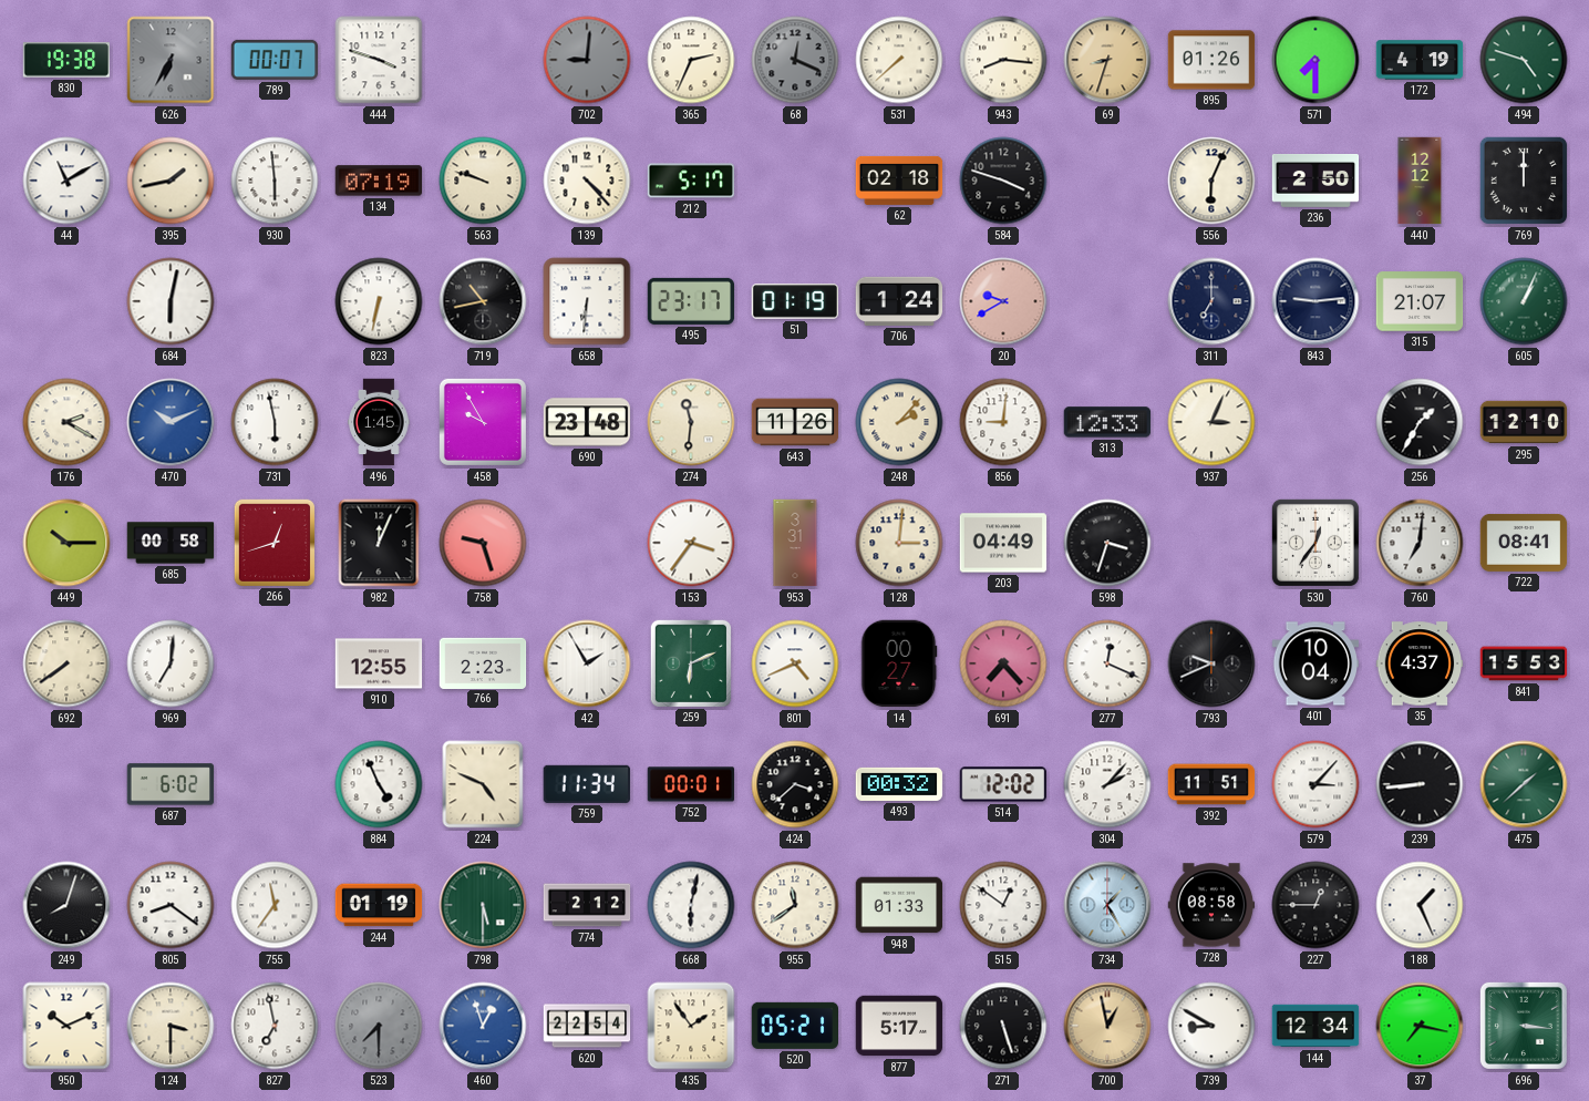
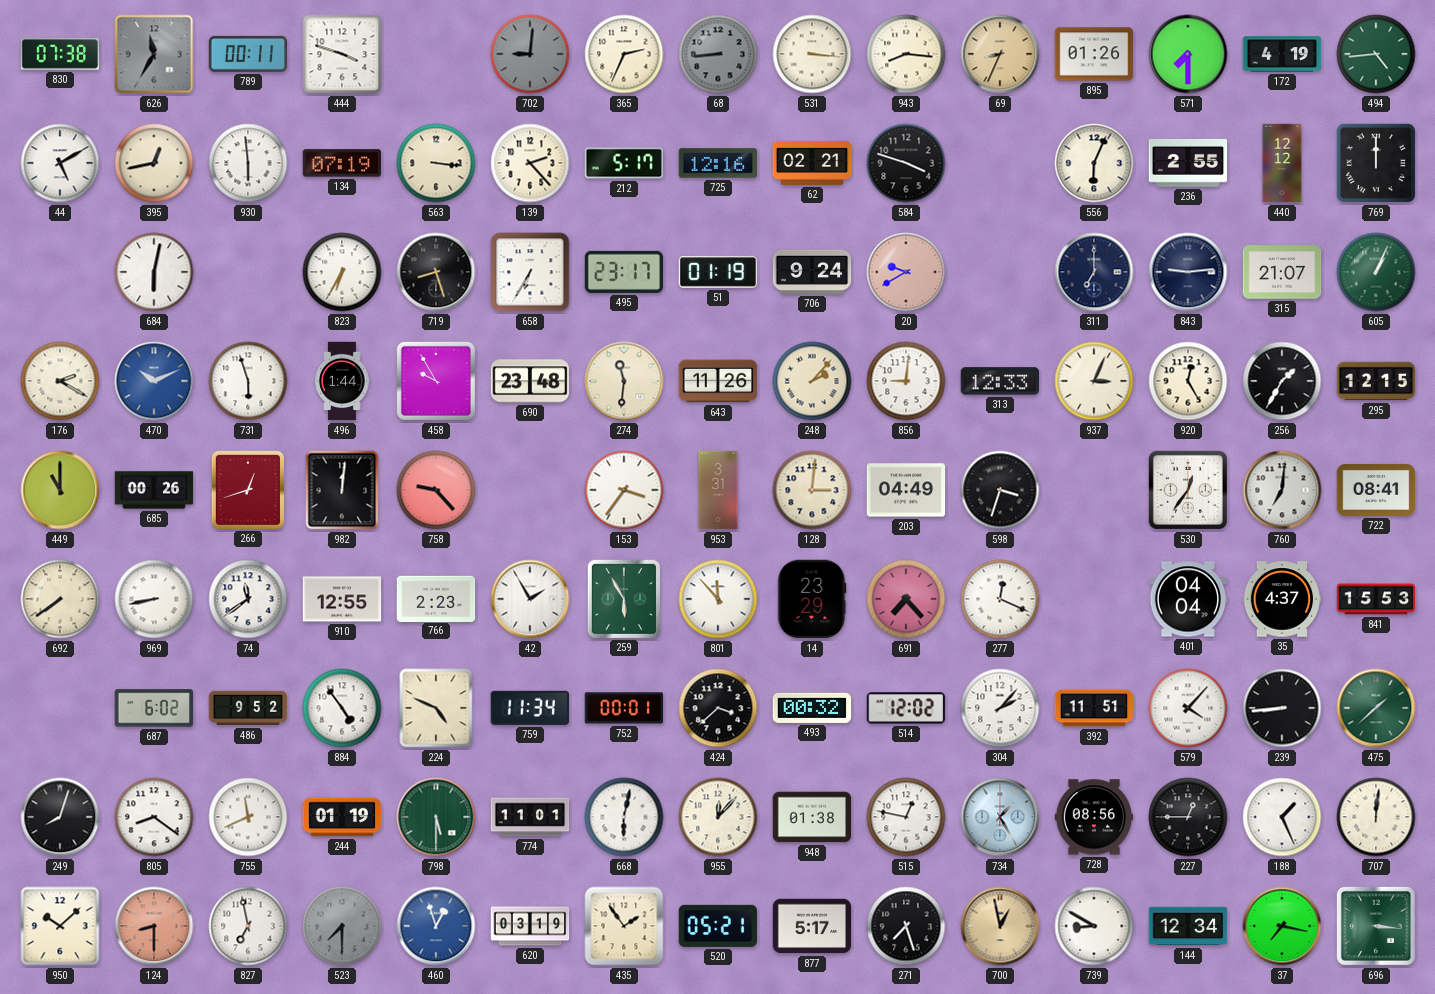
830: 19:38 -> 07:38
626: 6:35 -> 11:35
789: 00:07 -> 00:11
68: 12:19 -> 8:44
531: 7:38 -> 3:16
69: 8:33 -> 8:34
494: 4:48 -> 4:44
44: 11:10 -> 5:10
395: 1:43 -> 12:43
563: 9:48 -> 3:16
139: 4:23 -> 2:23
725: none -> 12:16
62: 02:18 -> 02:21
236: 2:50 -> 2:55
823: 6:32 -> 6:35
719: 10:43 -> 8:27
658: 6:31 -> 6:35
706: 1:24 -> 9:24
731: 5:58 -> 5:57
496: 1:45 -> 1:44
920: none -> 12:25
295: 12:10 -> 12:15
449: 10:15 -> 11:00
685: 00:58 -> 00:26
982: 12:04 -> 12:01
758: 9:27 -> 9:23
969: 7:01 -> 8:43
74: none -> 11:39
259: 6:11 -> 5:55
801: 4:41 -> 11:53
14: 00:27 -> 23:29
793: 9:41 -> none
401: 10:04 -> 04:04
486: none -> 9:52
884: 4:56 -> 4:54
579: 3:07 -> 4:07
755: 11:36 -> 11:41
774: 2:12 -> 11:01
955: 11:39 -> 12:07
948: 01:33 -> 01:38
515: 12:51 -> 12:47
728: 08:58 -> 08:56
707: none -> 12:01
950: 10:11 -> 10:08
124: 3:30 -> 8:30
124 dial: cream -> salmon
620: 22:54 -> 03:19
271: 5:27 -> 7:27
